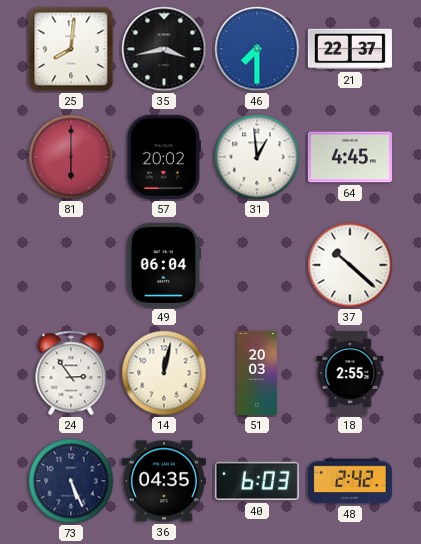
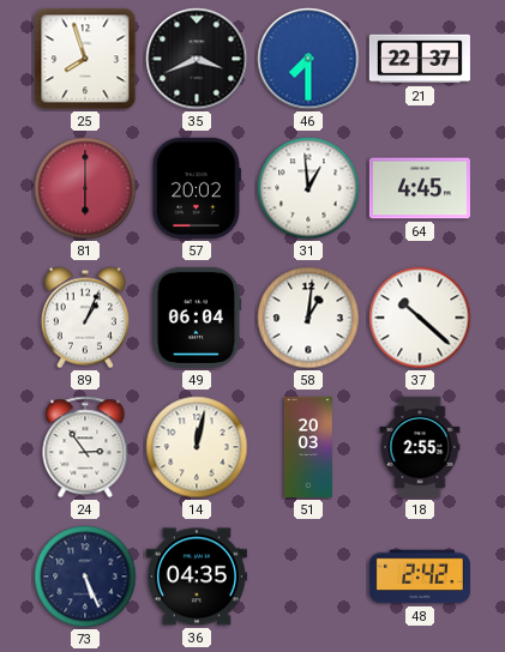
25: 8:01 -> 7:57
35: 3:43 -> 3:41
89: none -> 1:04
58: none -> 1:01
40: 6:03 -> none
